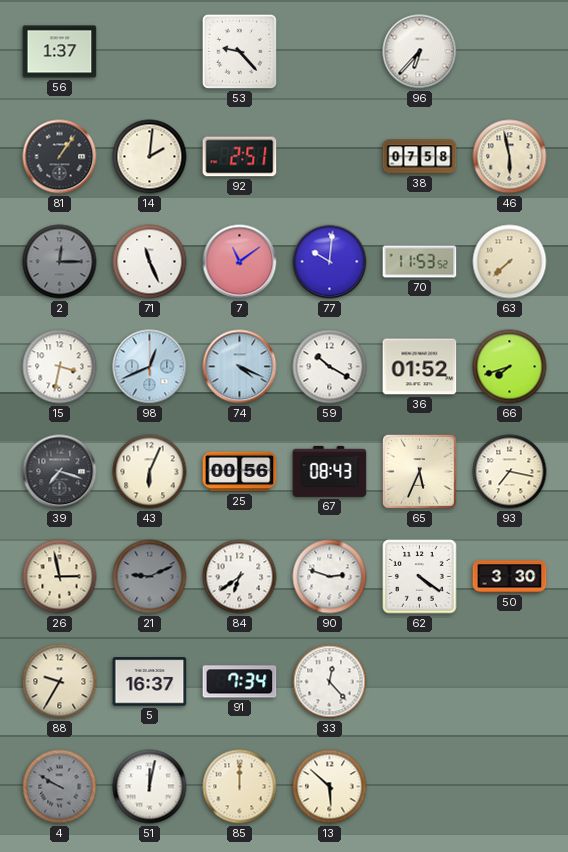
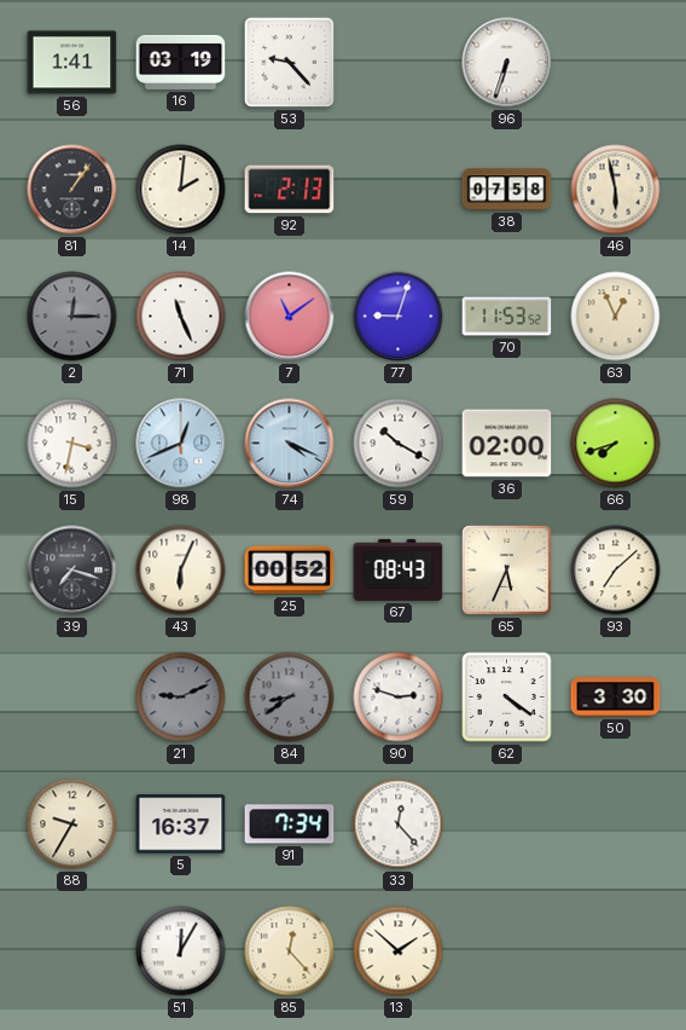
56: 1:37 -> 1:41
16: none -> 03:19
96: 6:37 -> 6:33
92: 2:51 -> 2:13
77: 10:01 -> 9:03
63: 7:38 -> 12:56
36: 01:52 -> 02:00
25: 00:56 -> 00:52
93: 7:17 -> 7:08
26: 2:58 -> none
84: 6:39 -> 8:39
84 dial: white -> grey
4: 9:50 -> none
51: 12:02 -> 12:05
85: 12:00 -> 12:23
13: 5:52 -> 1:52
